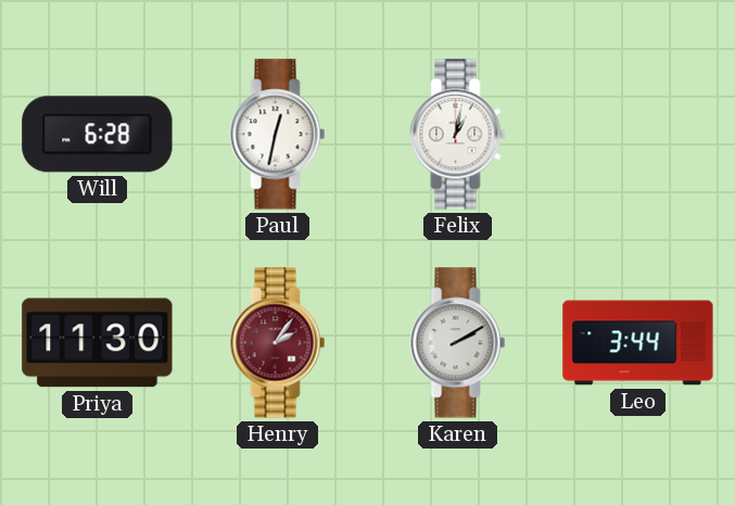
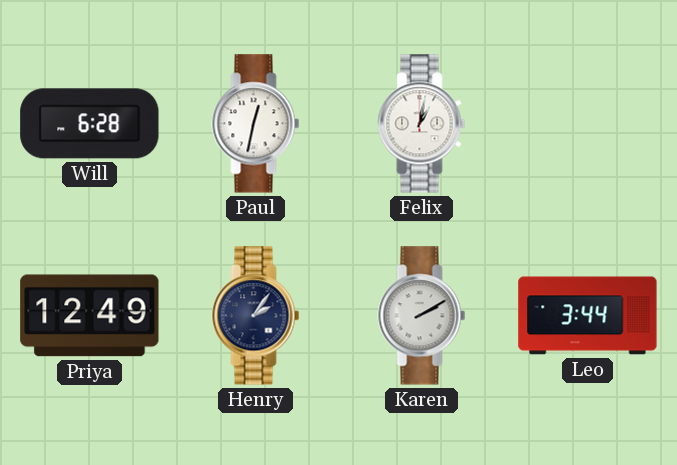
Priya: 11:30 -> 12:49
Henry dial: burgundy -> navy
